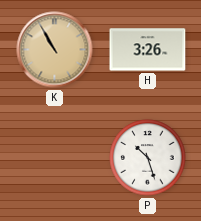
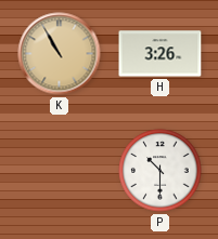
P: 10:27 -> 10:30
